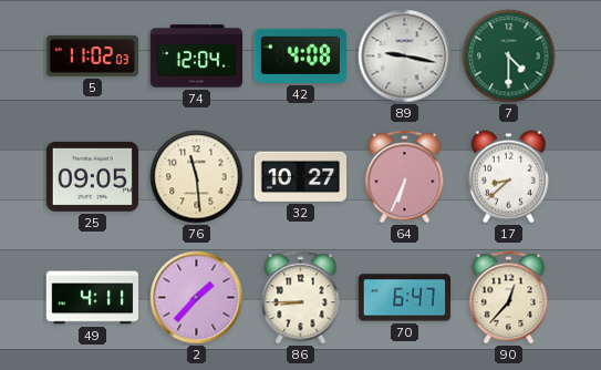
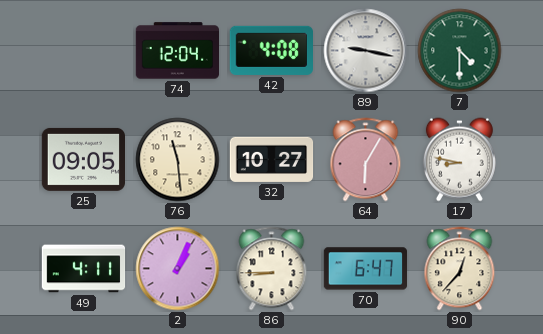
5: 11:02 -> none
64: 6:34 -> 6:05
17: 8:38 -> 8:47
2: 1:37 -> 1:04
